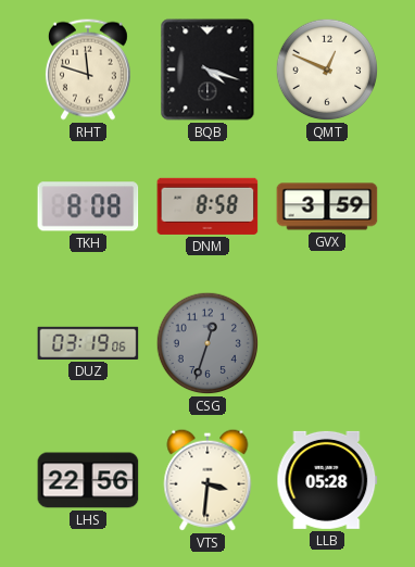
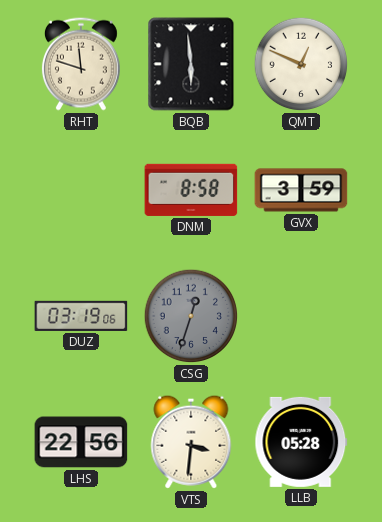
BQB: 4:18 -> 5:59
TKH: 8:08 -> none
